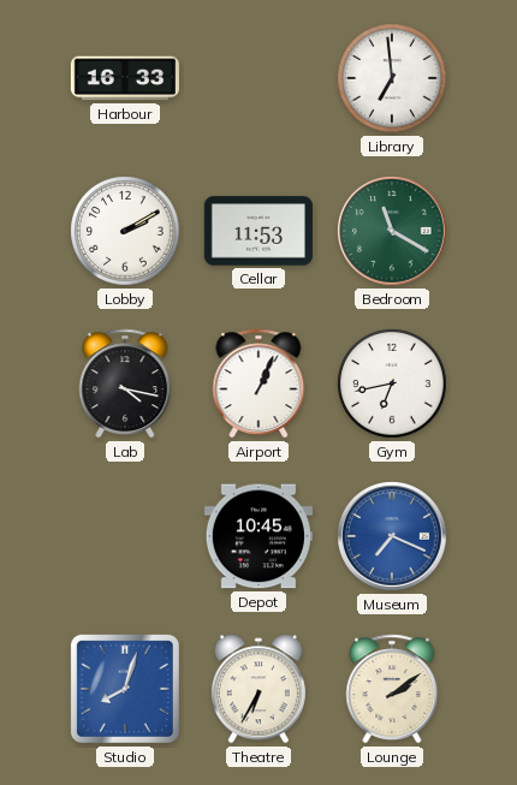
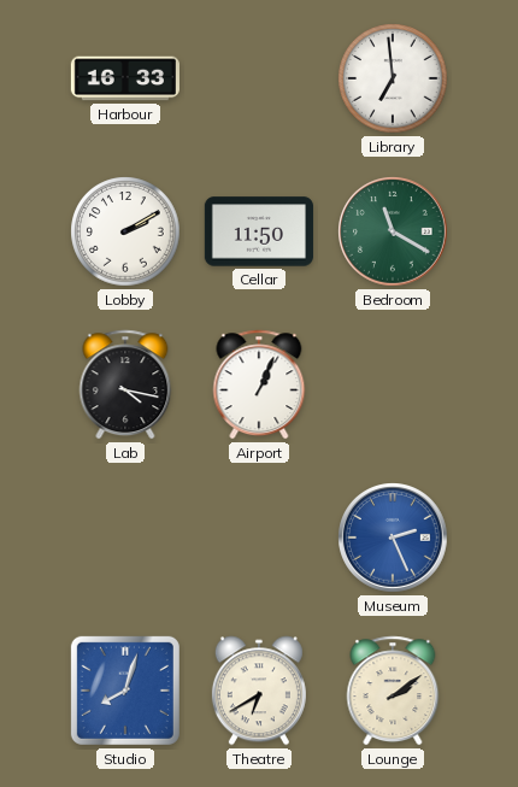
Cellar: 11:53 -> 11:50
Gym: 6:43 -> none
Depot: 10:45 -> none
Museum: 7:19 -> 2:26
Theatre: 6:35 -> 6:40
